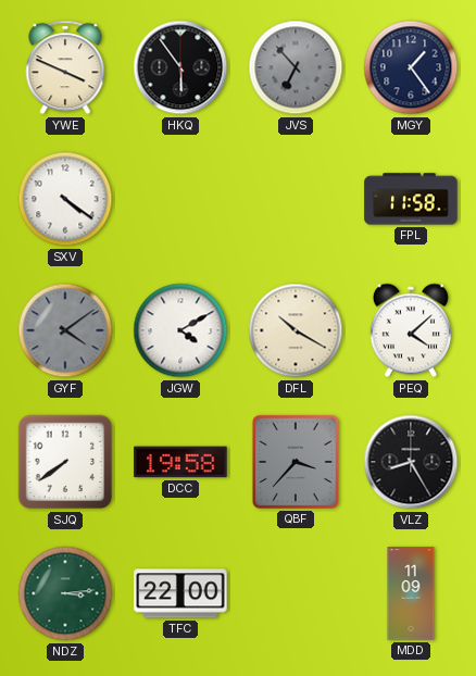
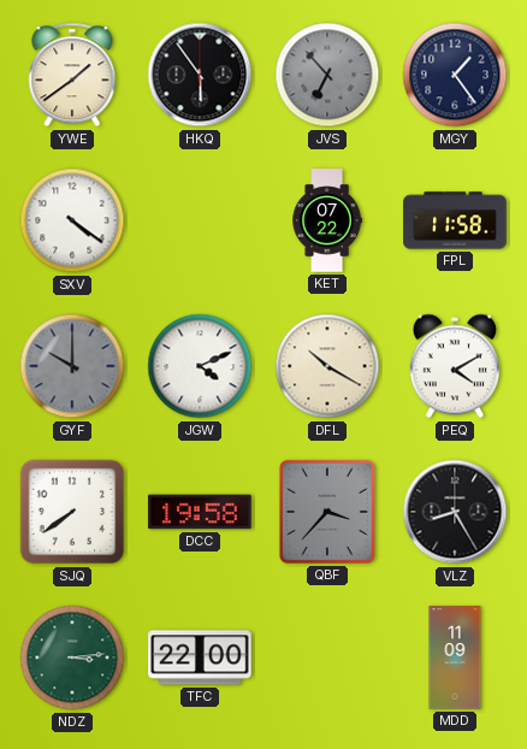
YWE: 3:49 -> 1:39
KET: none -> 07:22
GYF: 4:09 -> 10:00
JGW: 4:10 -> 4:11
PEQ: 4:08 -> 4:10
